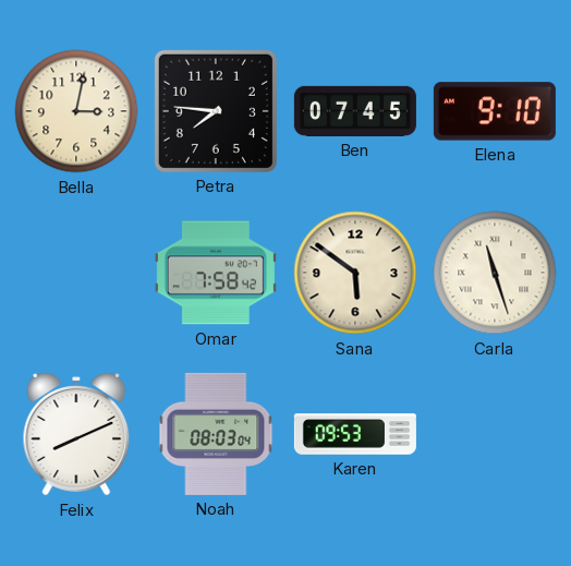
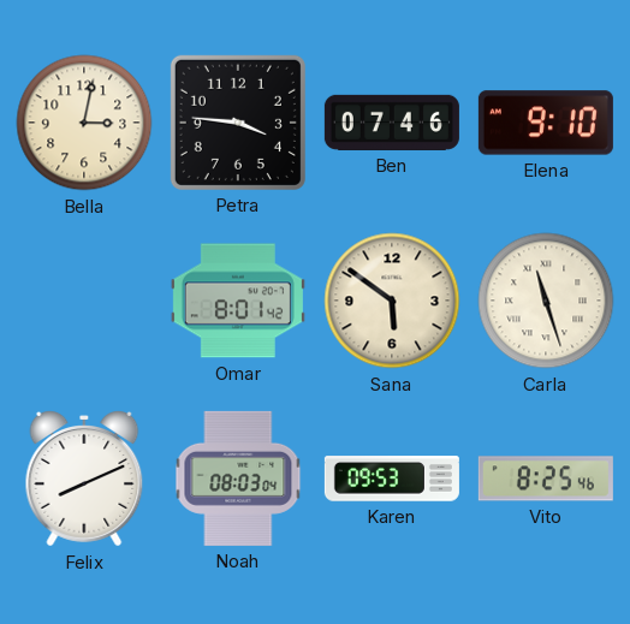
Petra: 7:46 -> 3:46
Ben: 07:45 -> 07:46
Omar: 7:58 -> 8:01
Vito: none -> 8:25
